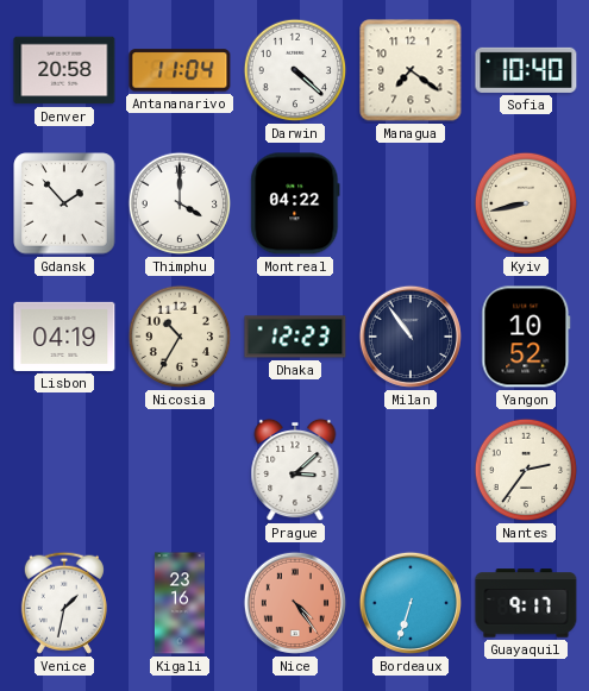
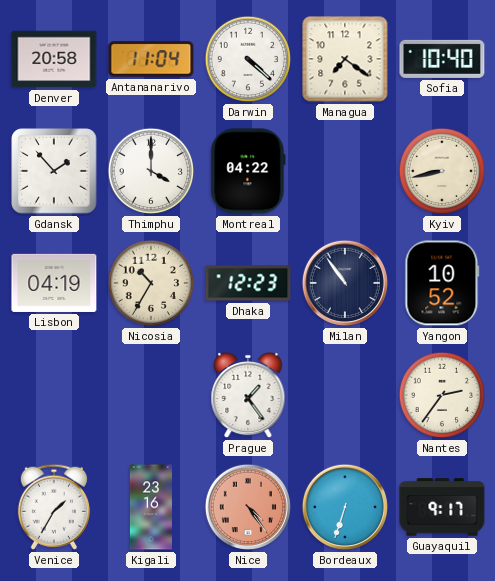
Prague: 3:08 -> 1:24
Venice: 1:32 -> 1:35
